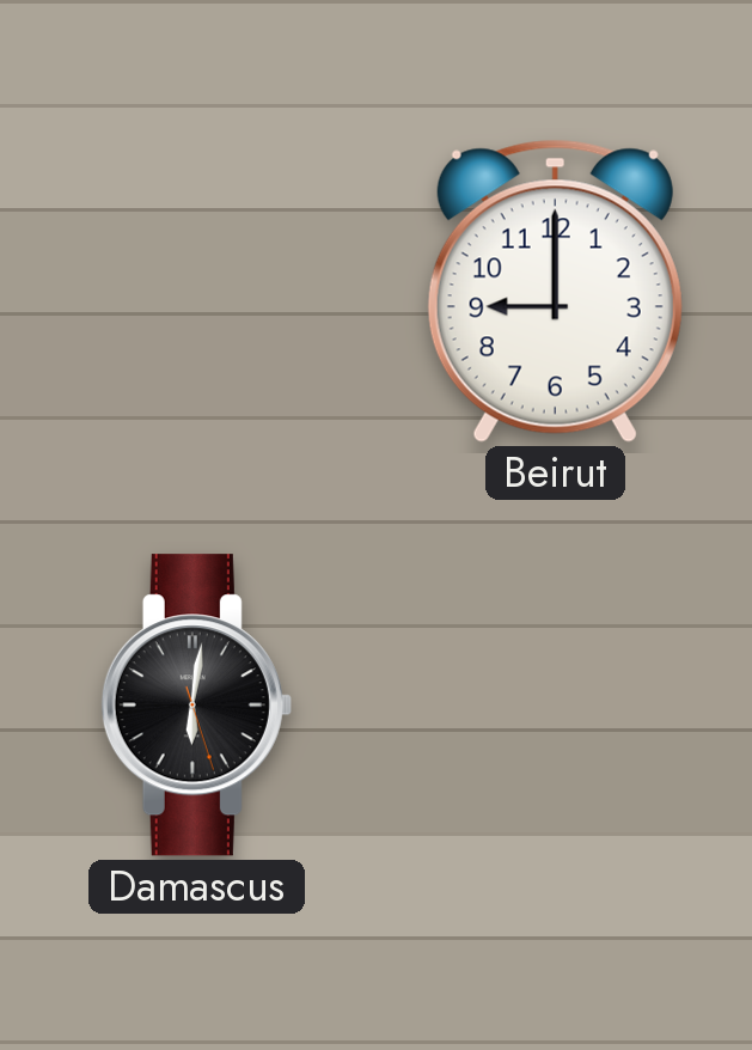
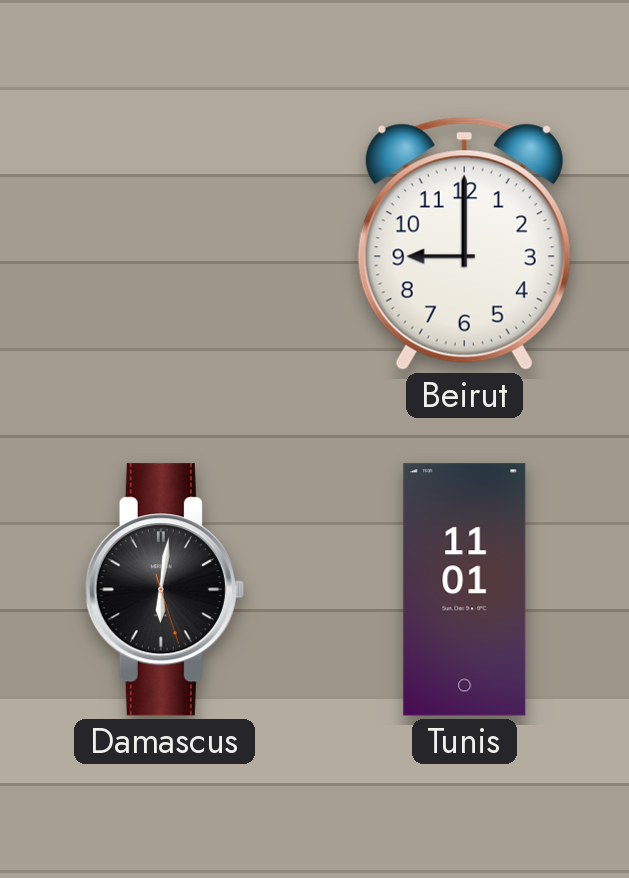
Tunis: none -> 11:01
